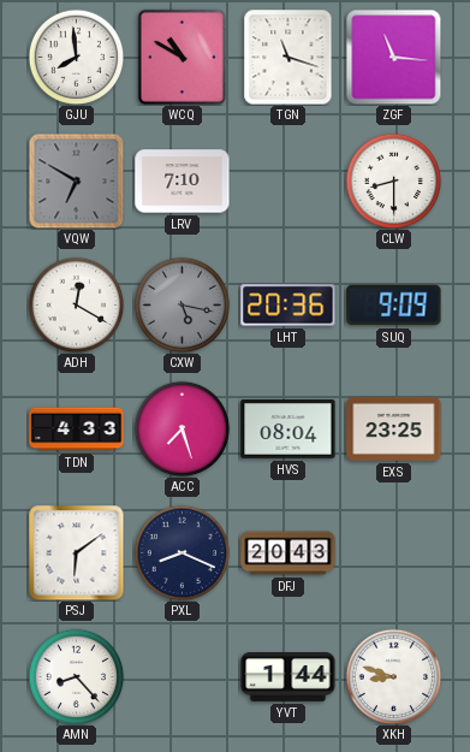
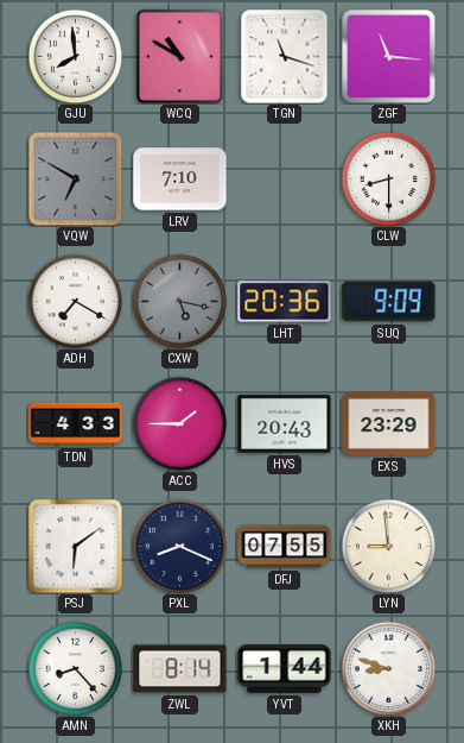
ADH: 12:20 -> 7:20
ACC: 7:27 -> 1:45
HVS: 08:04 -> 20:43
EXS: 23:25 -> 23:29
DFJ: 20:43 -> 07:55
LYN: none -> 8:59
ZWL: none -> 8:14
